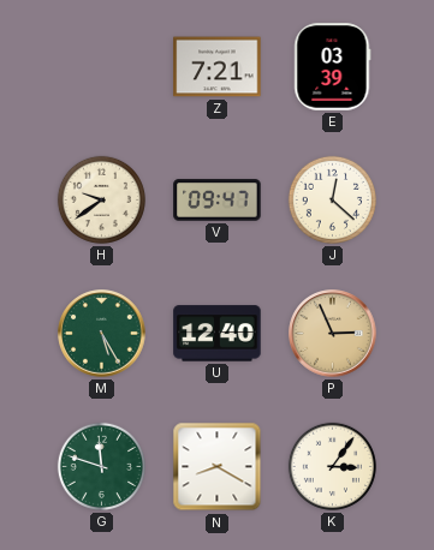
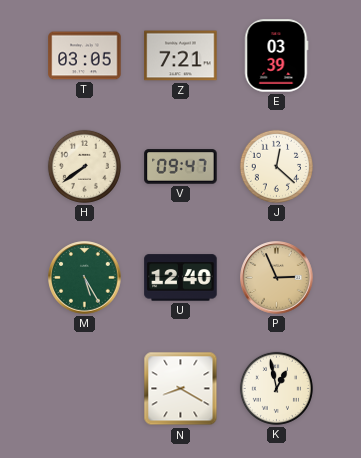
T: none -> 03:05
H: 9:39 -> 7:39
G: 11:48 -> none
K: 3:06 -> 12:58
